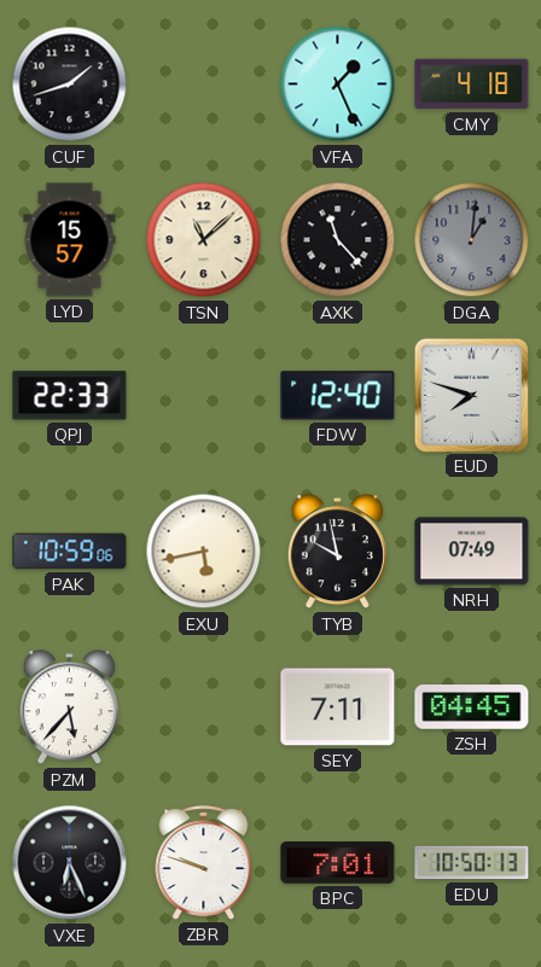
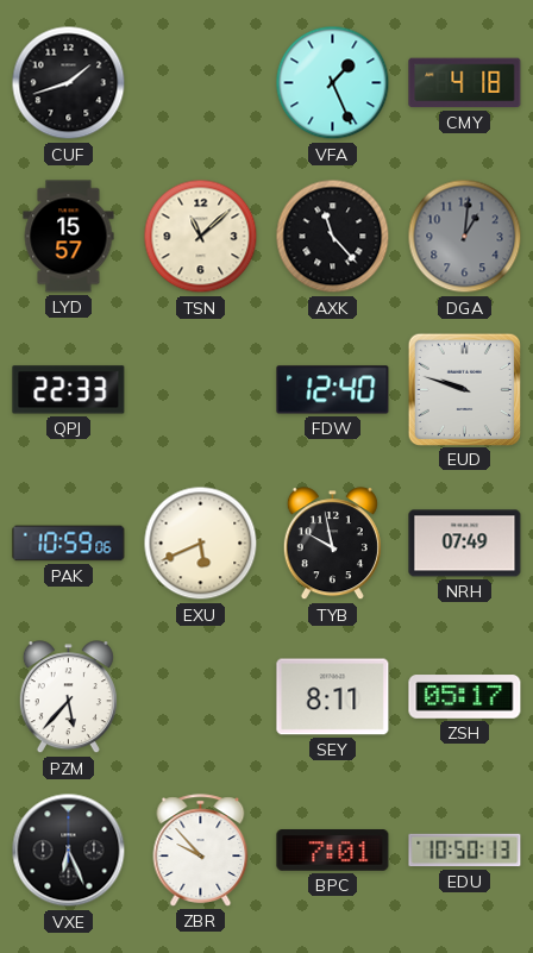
EUD: 7:48 -> 9:48
EXU: 5:43 -> 5:41
SEY: 7:11 -> 8:11
ZSH: 04:45 -> 05:17
ZBR: 9:48 -> 9:53
